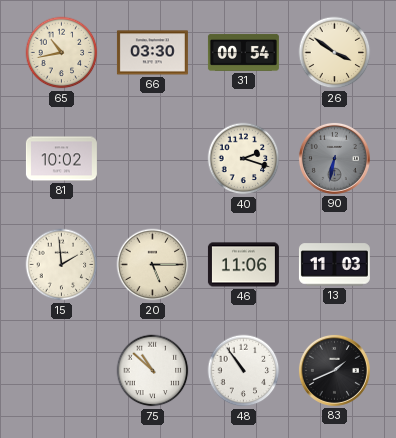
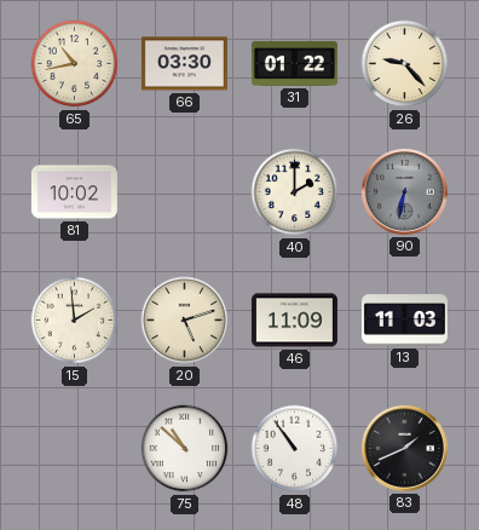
31: 00:54 -> 01:22
26: 3:51 -> 9:23
40: 2:18 -> 2:00
20: 5:15 -> 5:12
46: 11:06 -> 11:09
